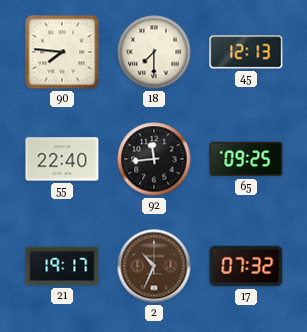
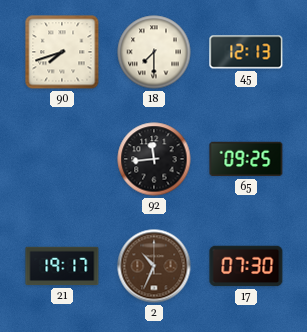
90: 7:46 -> 7:42
55: 22:40 -> none
17: 07:32 -> 07:30
